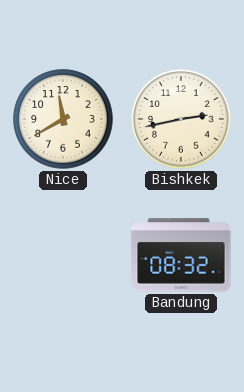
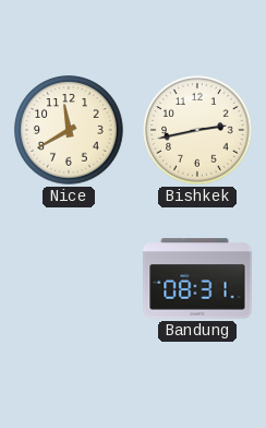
Bandung: 08:32 -> 08:31
